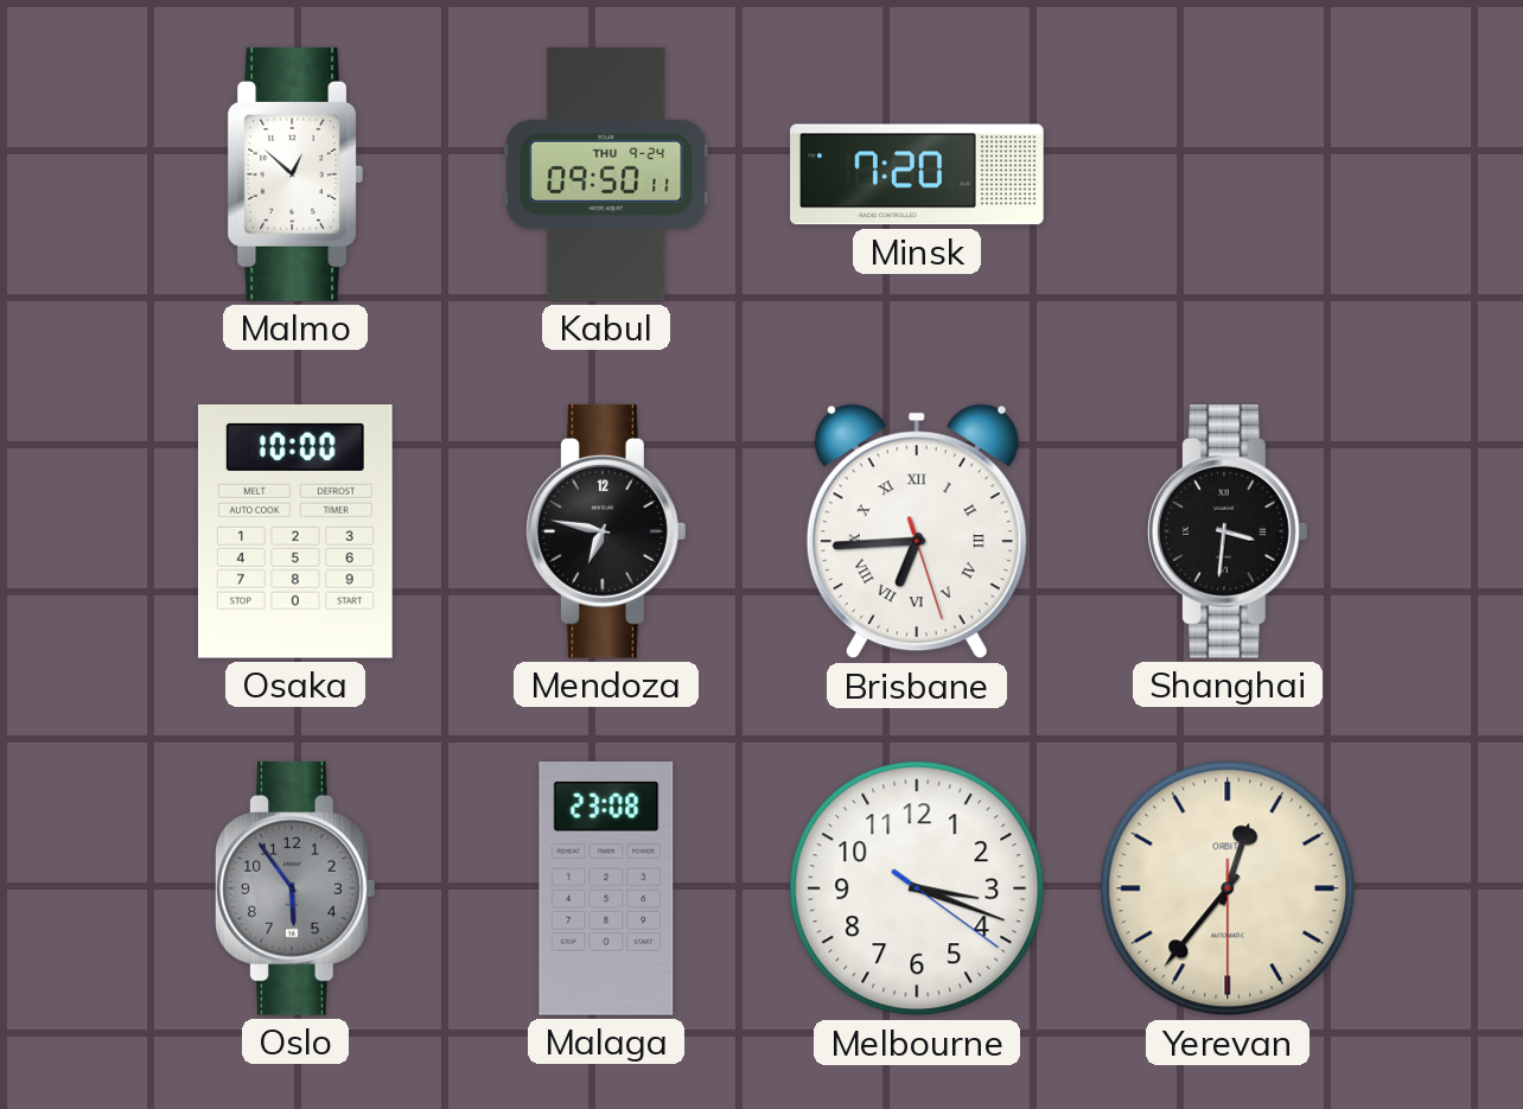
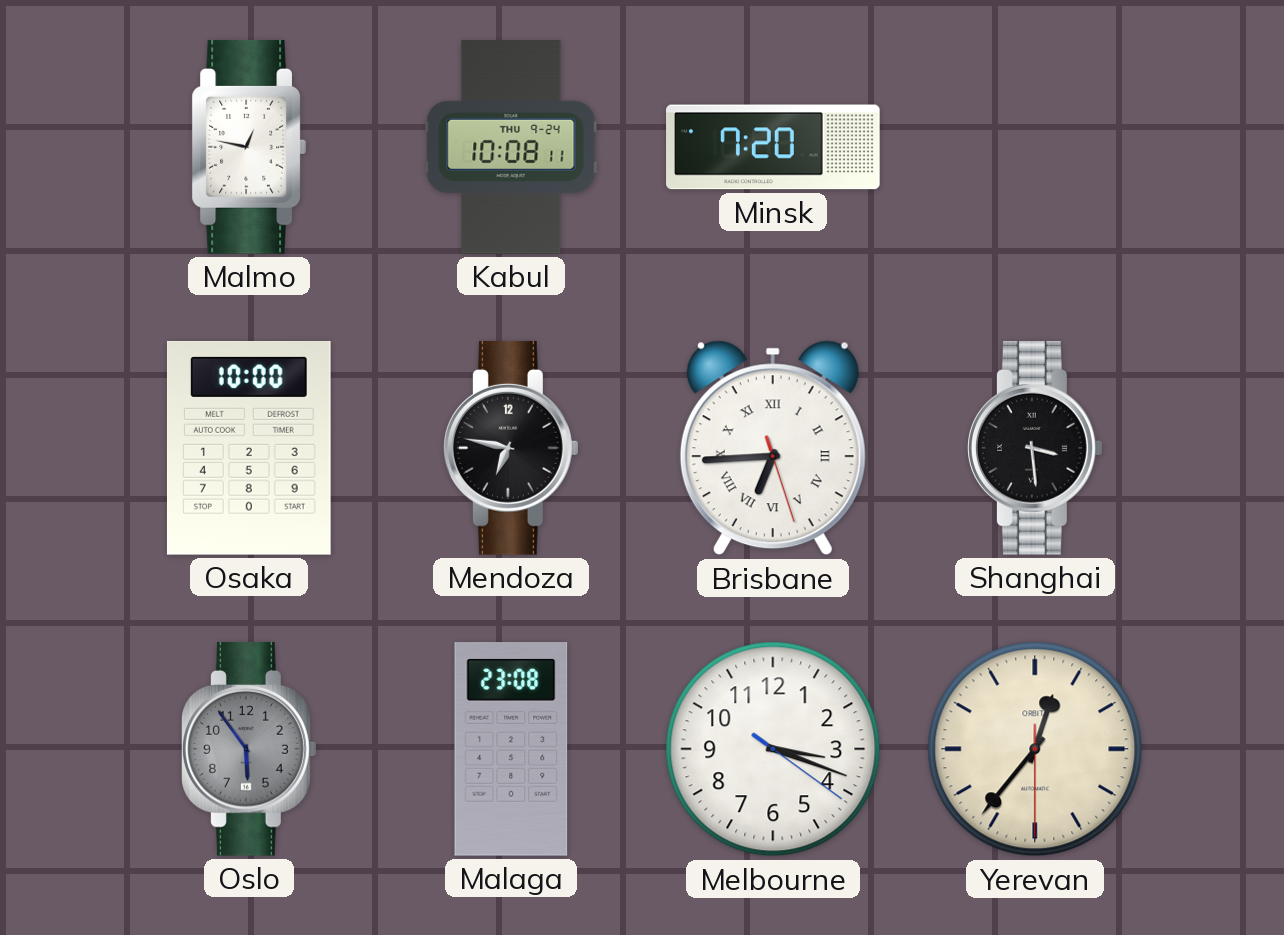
Malmo: 12:52 -> 12:47
Kabul: 09:50 -> 10:08
Shanghai: 3:31 -> 3:29
